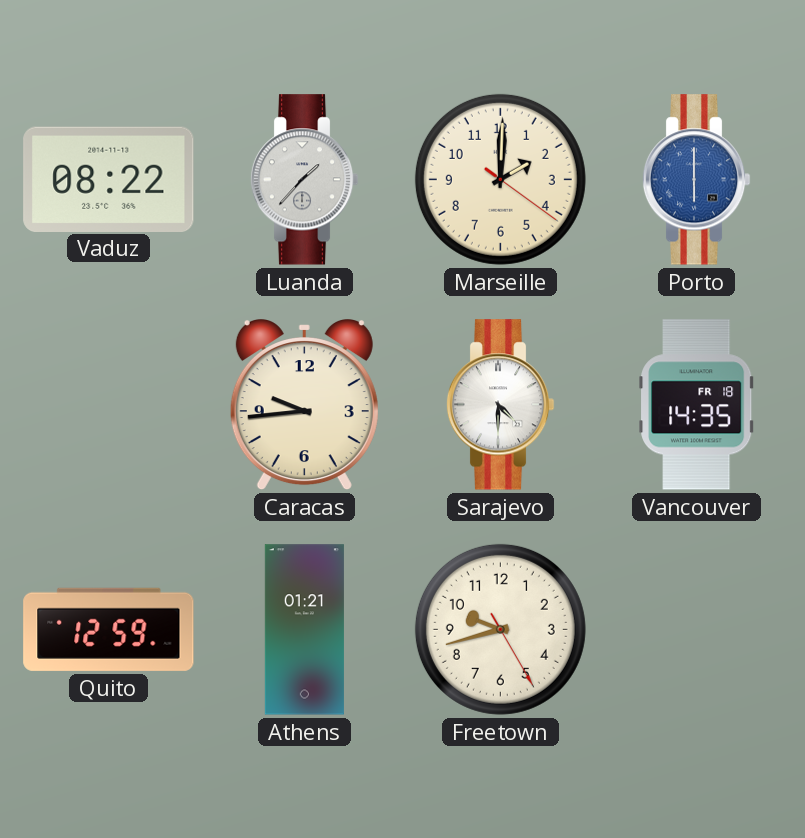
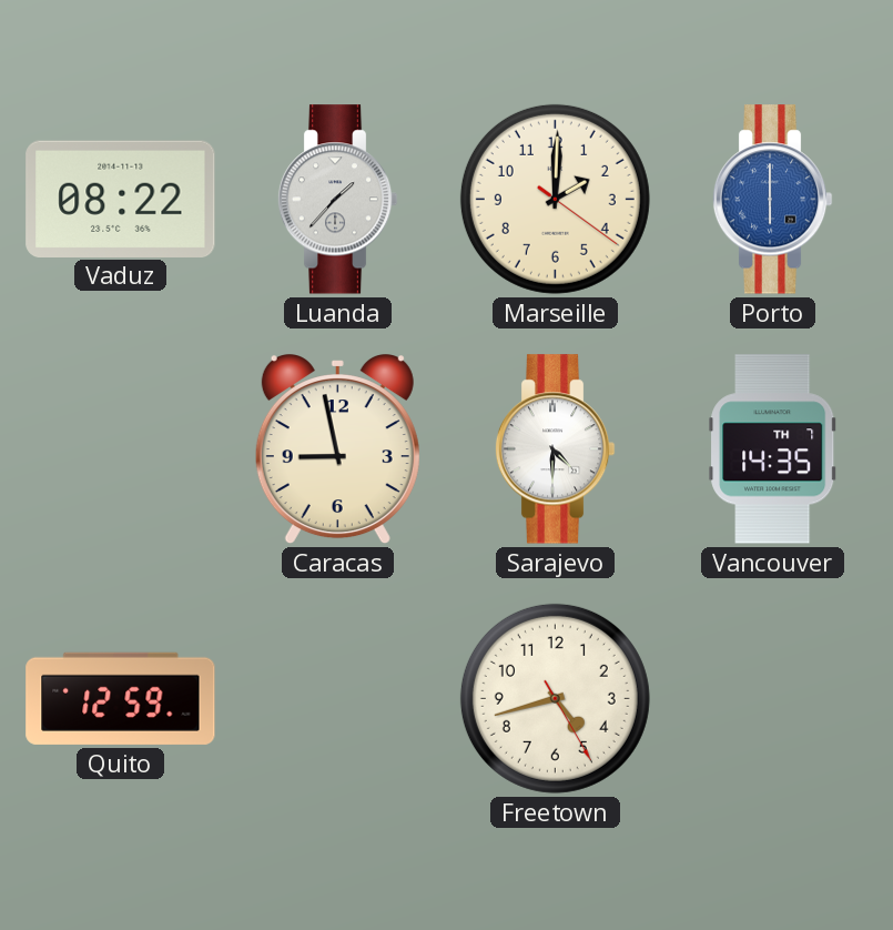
Caracas: 9:44 -> 8:58
Vancouver date: FR 18 -> TH 7
Athens: 01:21 -> none
Freetown: 9:42 -> 4:42
